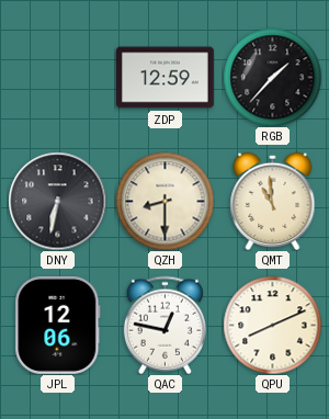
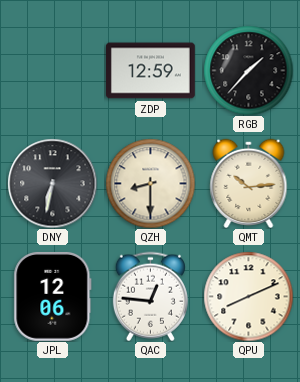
QMT: 10:59 -> 10:14
QAC: 12:47 -> 12:46
